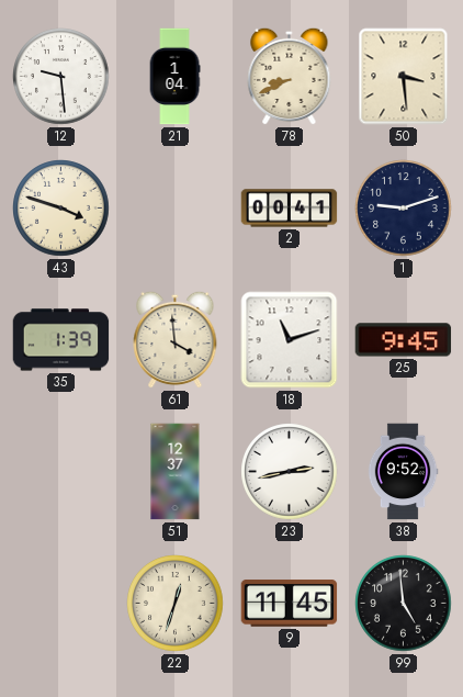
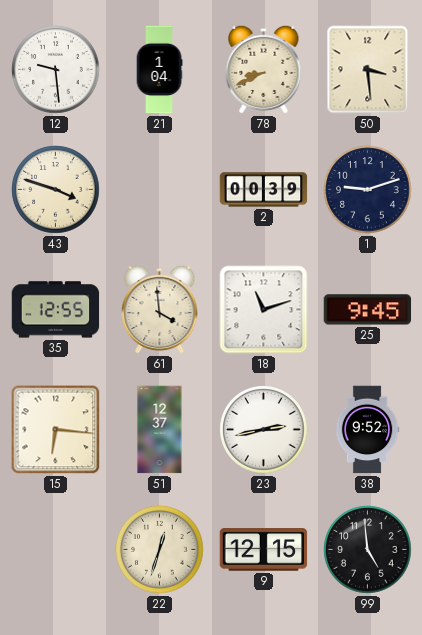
2: 00:41 -> 00:39
35: 1:39 -> 12:55
15: none -> 6:16
9: 11:45 -> 12:15
